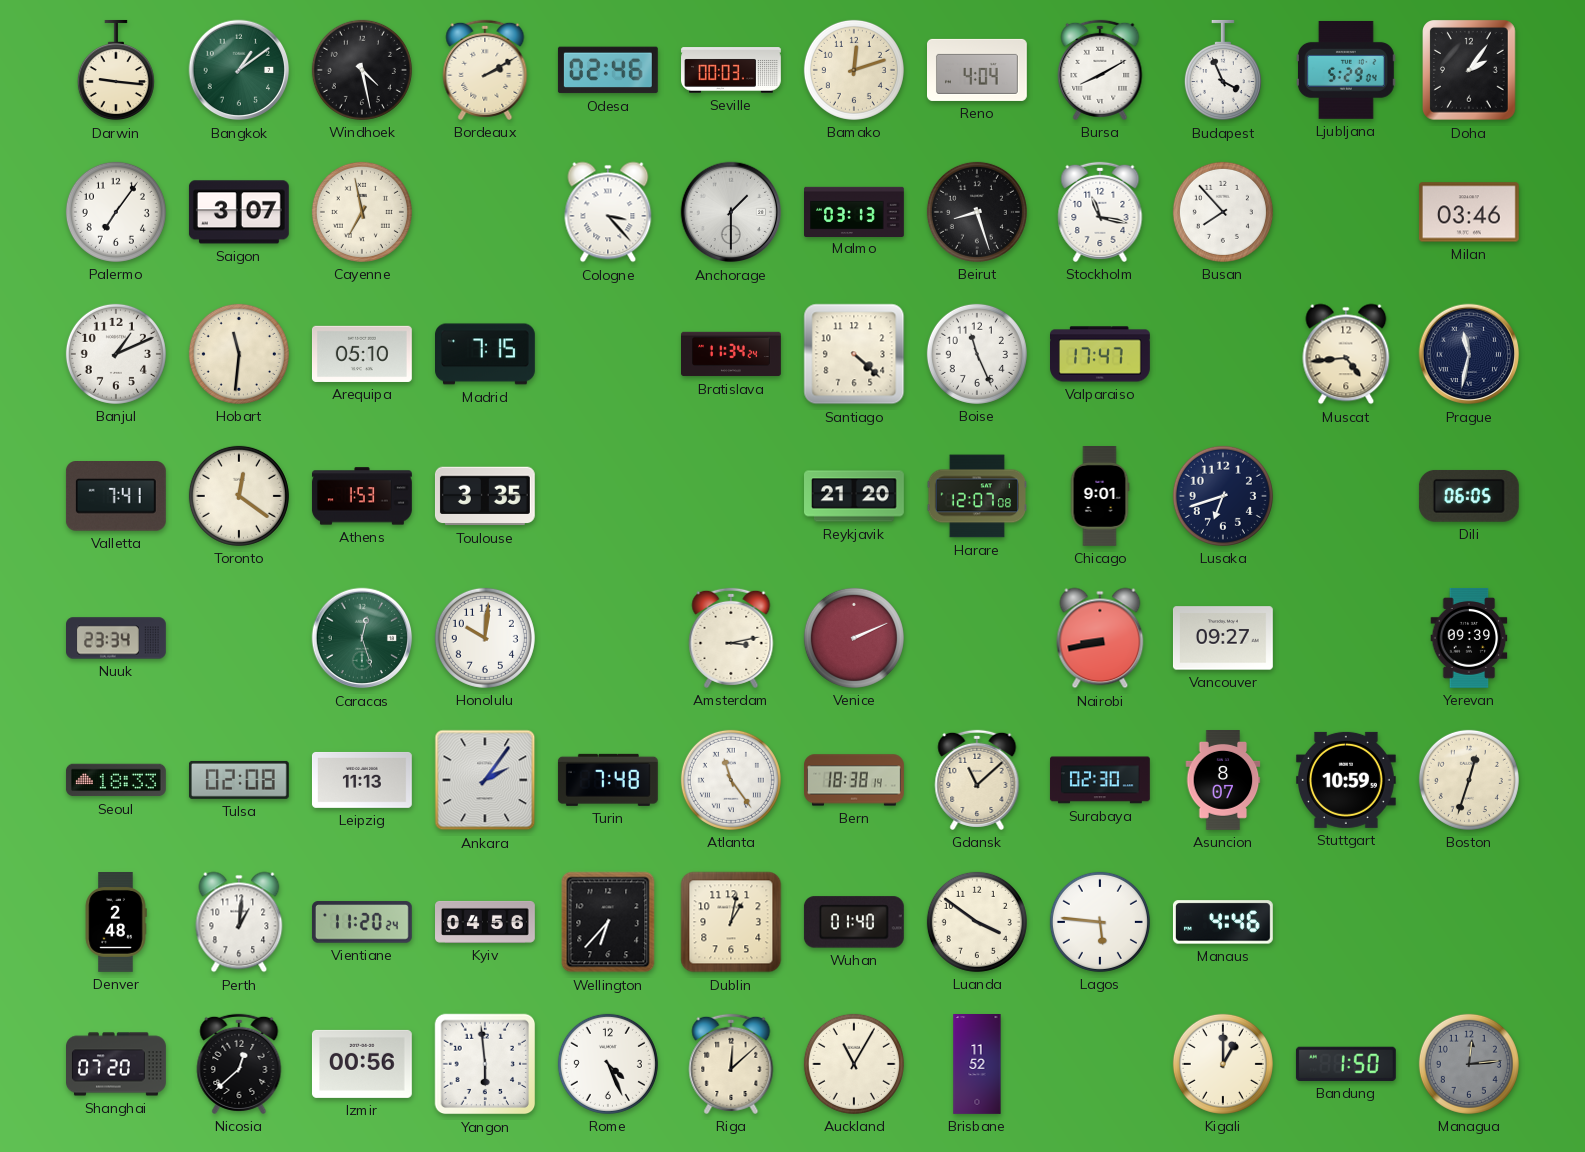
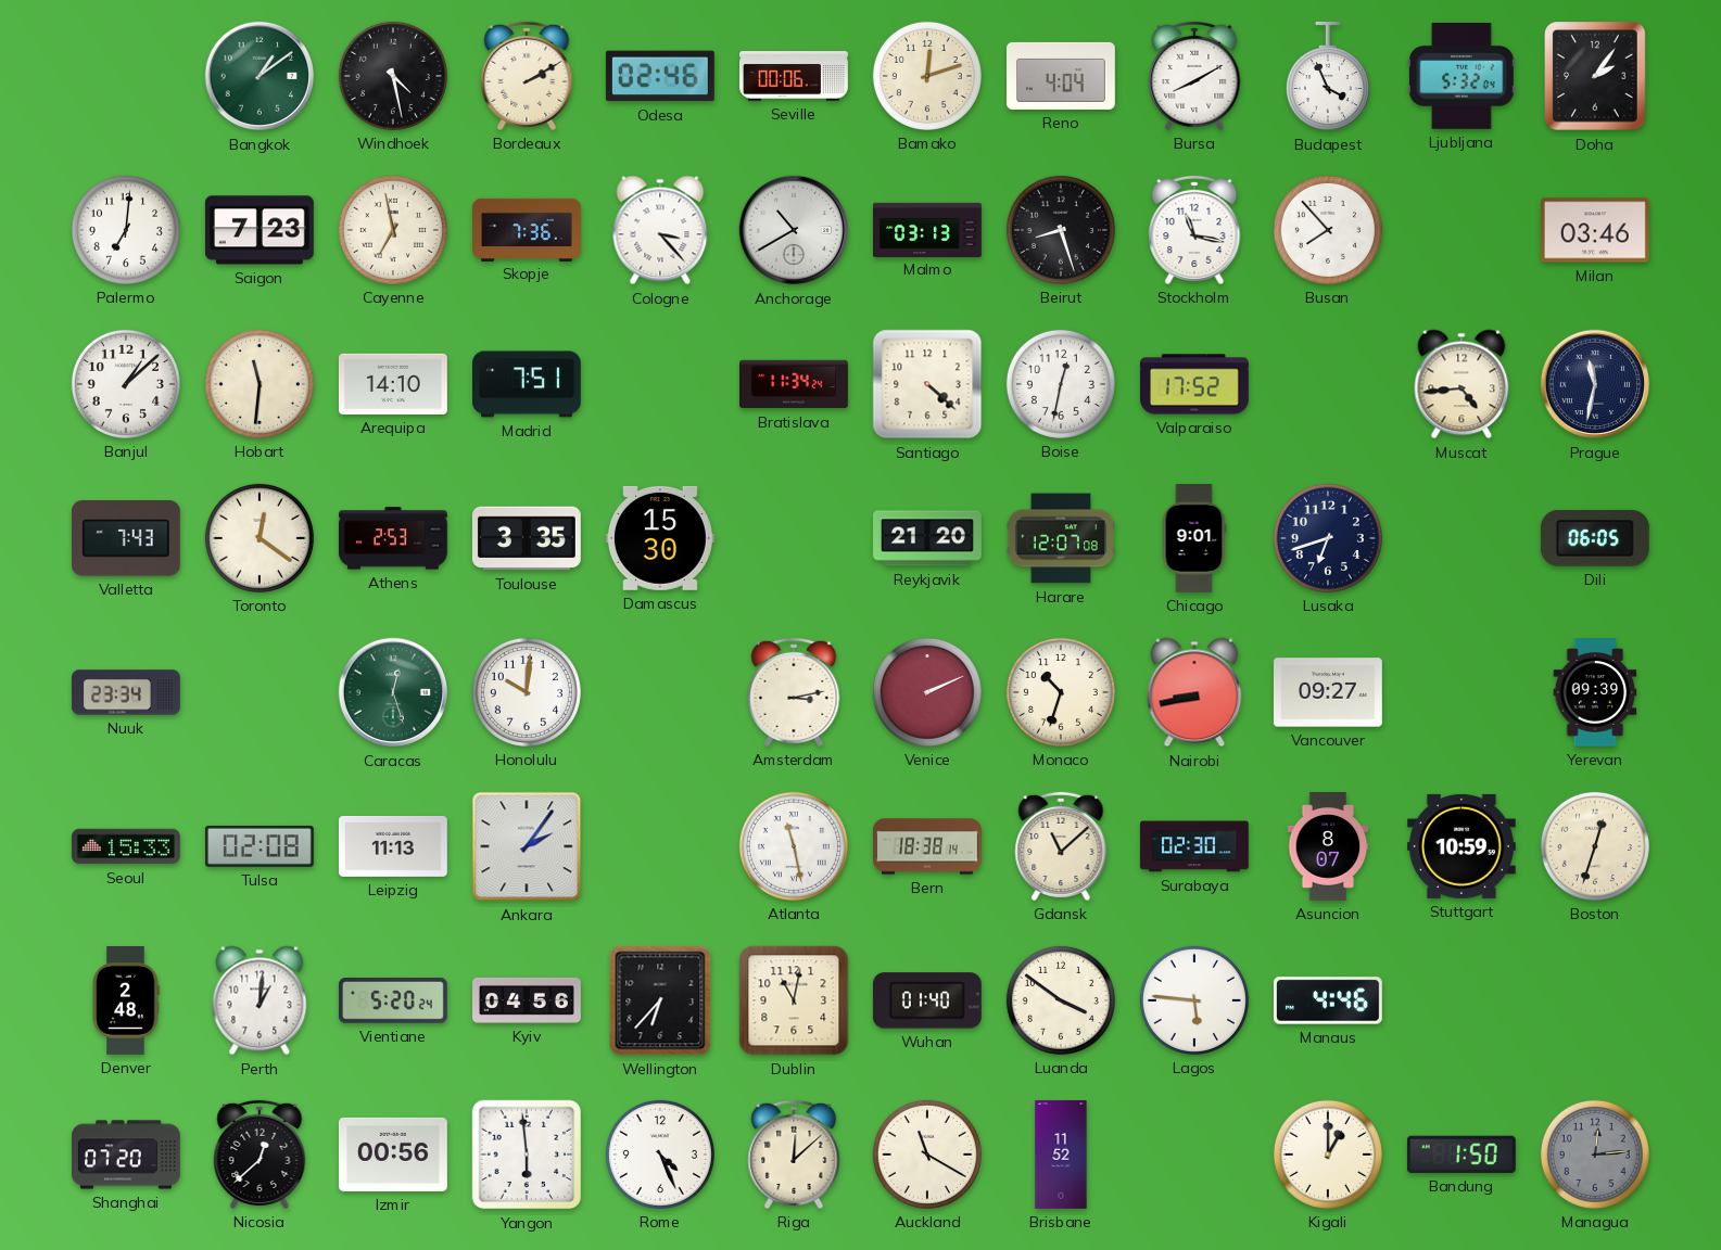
Darwin: 9:16 -> none
Seville: 00:03 -> 00:06
Ljubljana: 5:29 -> 5:32
Palermo: 7:06 -> 7:01
Saigon: 3:07 -> 7:23
Skopje: none -> 7:36
Anchorage: 1:30 -> 10:40
Banjul: 1:11 -> 1:08
Arequipa: 05:10 -> 14:10
Madrid: 7:15 -> 7:51
Boise: 11:26 -> 12:32
Valparaiso: 17:47 -> 17:52
Valletta: 7:41 -> 7:43
Athens: 1:53 -> 2:53
Damascus: none -> 15:30
Monaco: none -> 10:33
Seoul: 18:33 -> 15:33
Turin: 7:48 -> none
Atlanta: 11:24 -> 11:28
Vientiane: 11:20 -> 5:20
Dublin: 1:02 -> 11:02
Auckland: 11:05 -> 11:20
